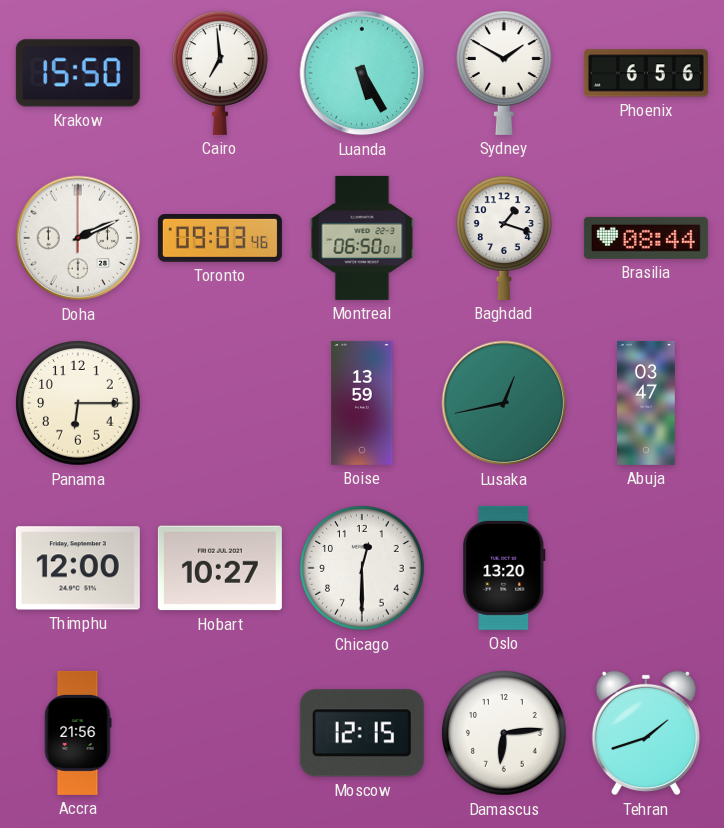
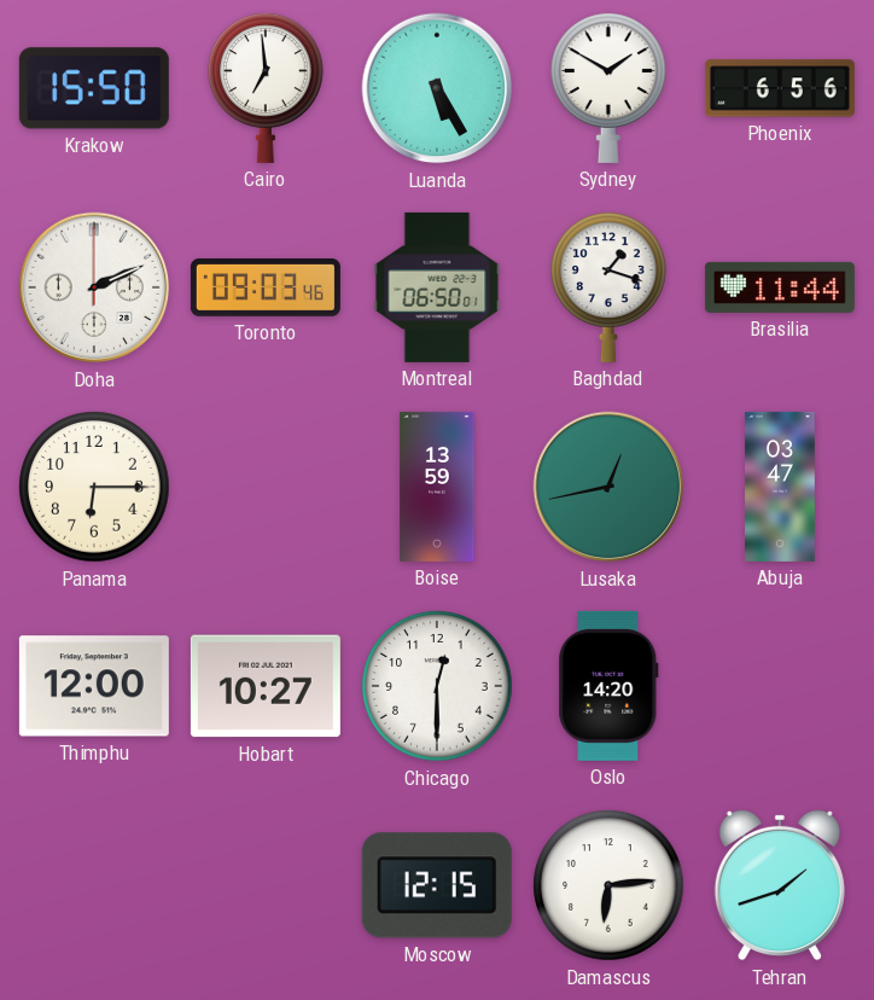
Brasilia: 08:44 -> 11:44
Oslo: 13:20 -> 14:20
Accra: 21:56 -> none
